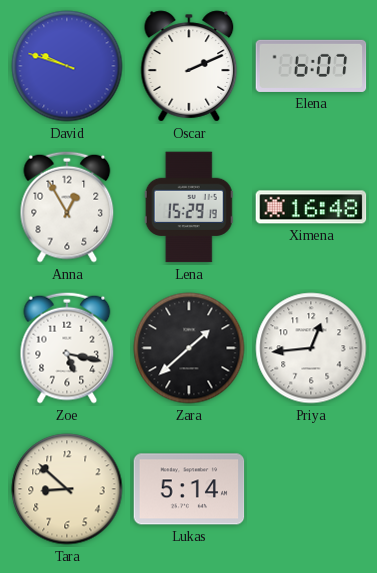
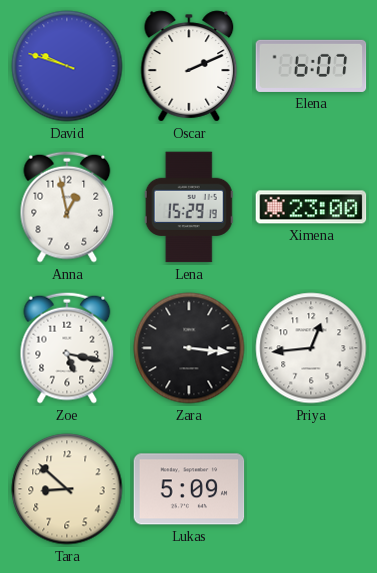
Anna: 12:55 -> 12:58
Ximena: 16:48 -> 23:00
Zara: 1:38 -> 3:16
Lukas: 5:14 -> 5:09
